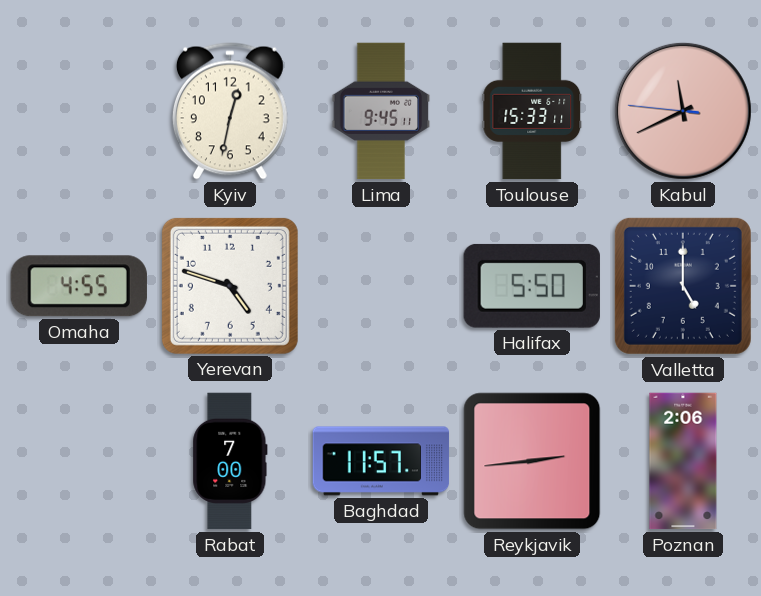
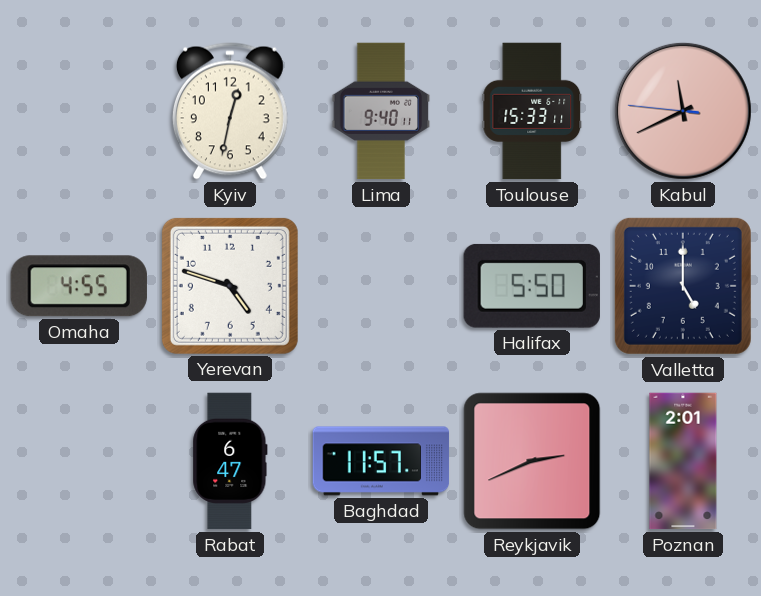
Lima: 9:45 -> 9:40
Rabat: 7:00 -> 6:47
Reykjavik: 2:44 -> 2:41
Poznan: 2:06 -> 2:01
